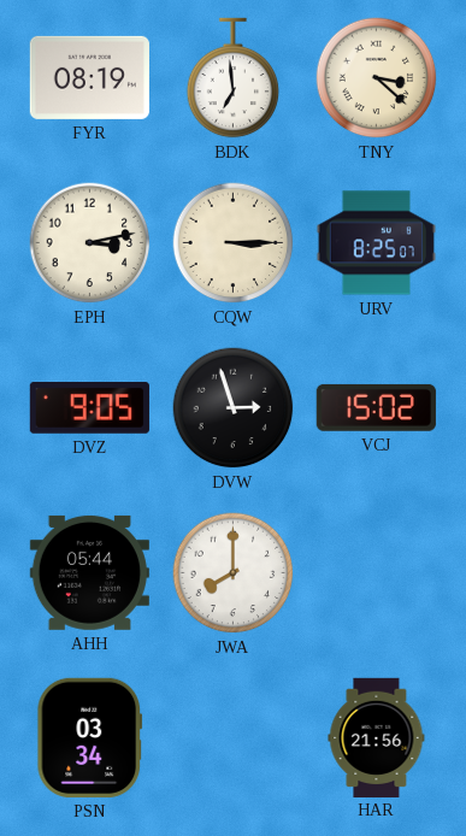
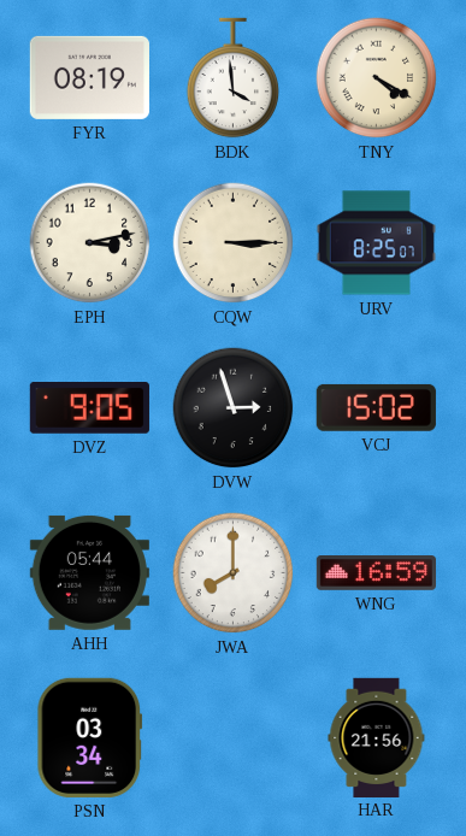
BDK: 6:59 -> 3:59
TNY: 3:22 -> 4:20
WNG: none -> 16:59
